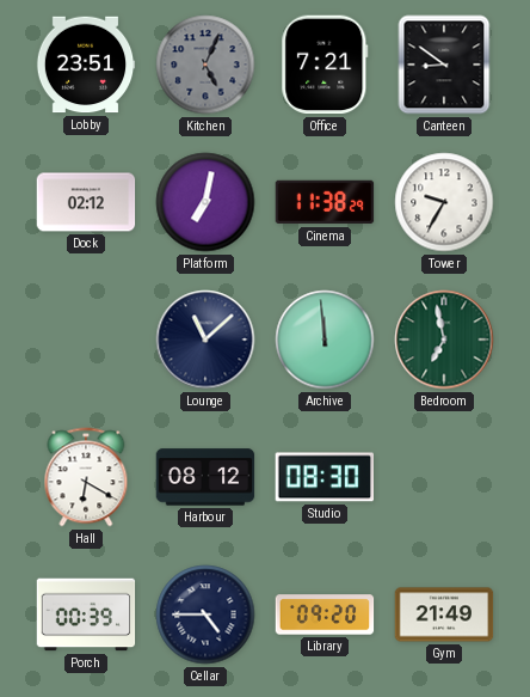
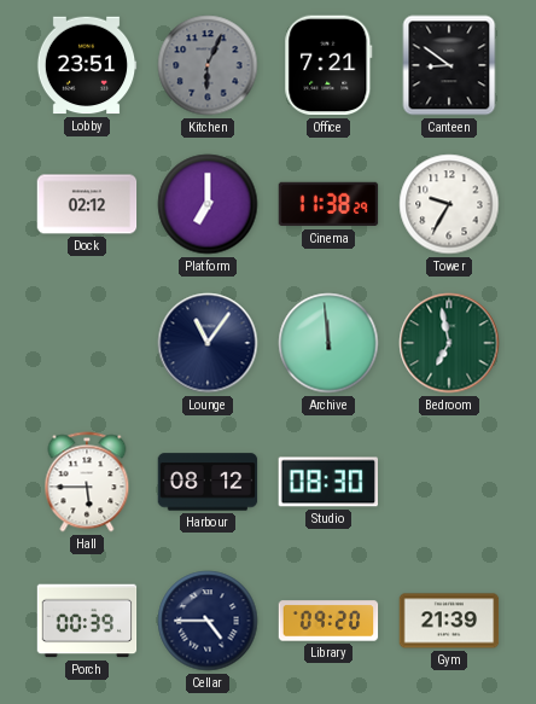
Kitchen: 5:04 -> 6:04
Platform: 7:02 -> 7:00
Lounge: 11:08 -> 11:06
Hall: 6:20 -> 5:45
Gym: 21:49 -> 21:39
